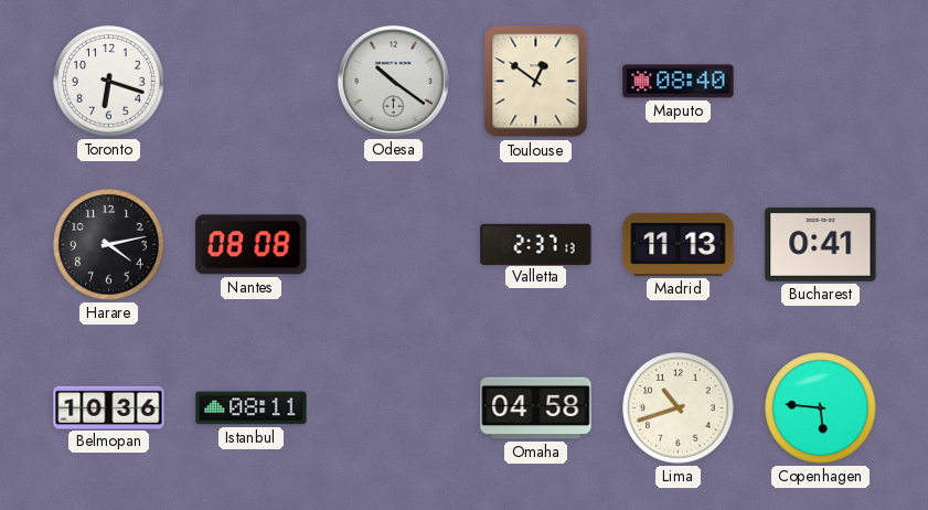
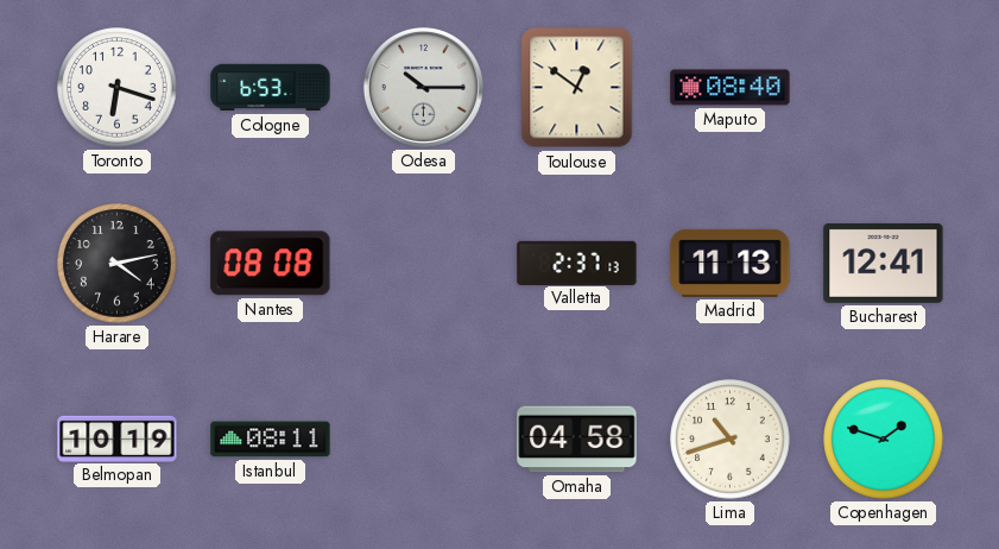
Cologne: none -> 6:53
Odesa: 10:21 -> 10:15
Bucharest: 0:41 -> 12:41
Belmopan: 10:36 -> 10:19
Copenhagen: 5:46 -> 1:48
